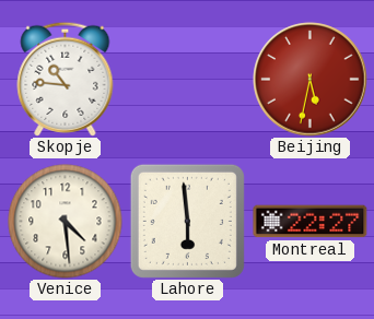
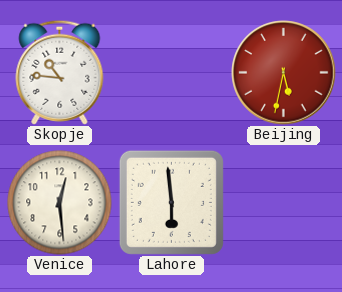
Venice: 4:29 -> 12:29
Montreal: 22:27 -> none
